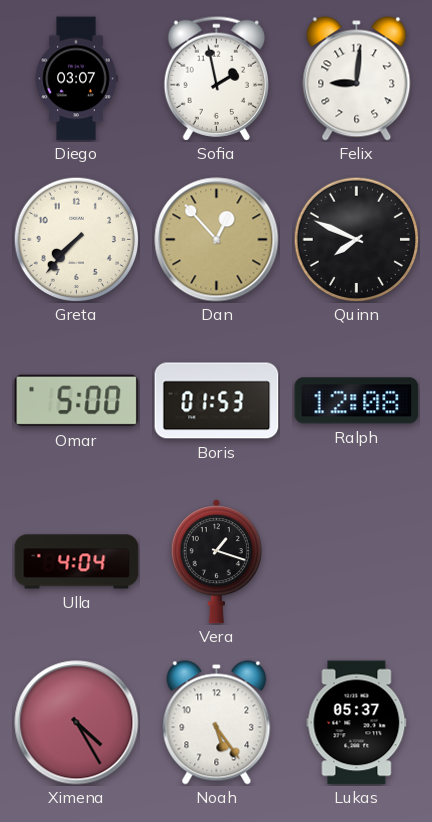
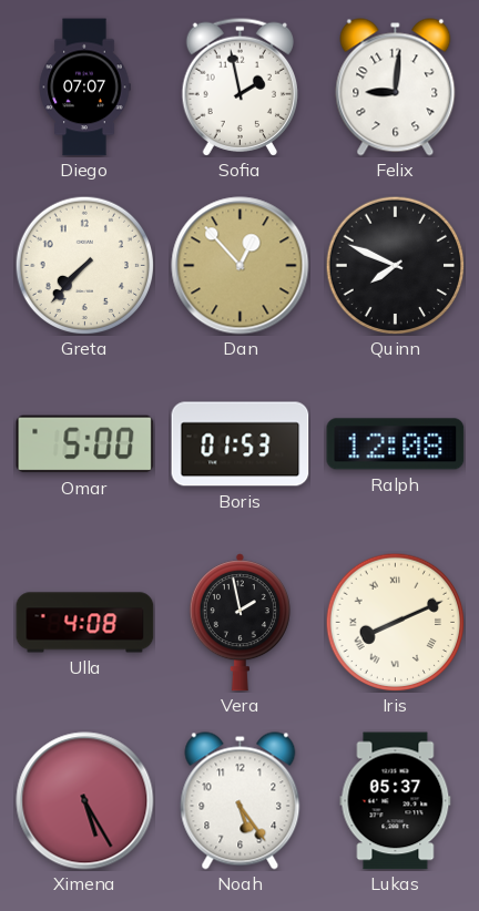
Diego: 03:07 -> 07:07
Ulla: 4:04 -> 4:08
Vera: 1:18 -> 1:58
Iris: none -> 8:11
Ximena: 4:25 -> 5:25
